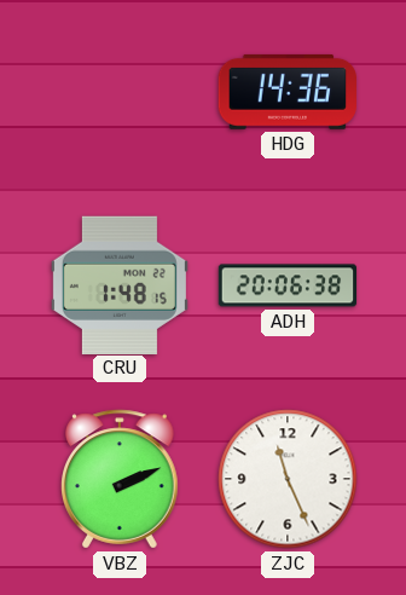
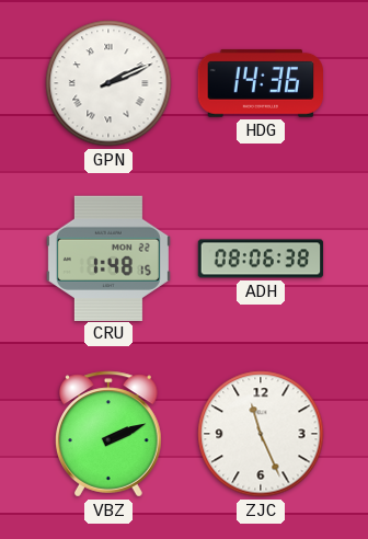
GPN: none -> 2:11
ADH: 20:06 -> 08:06
